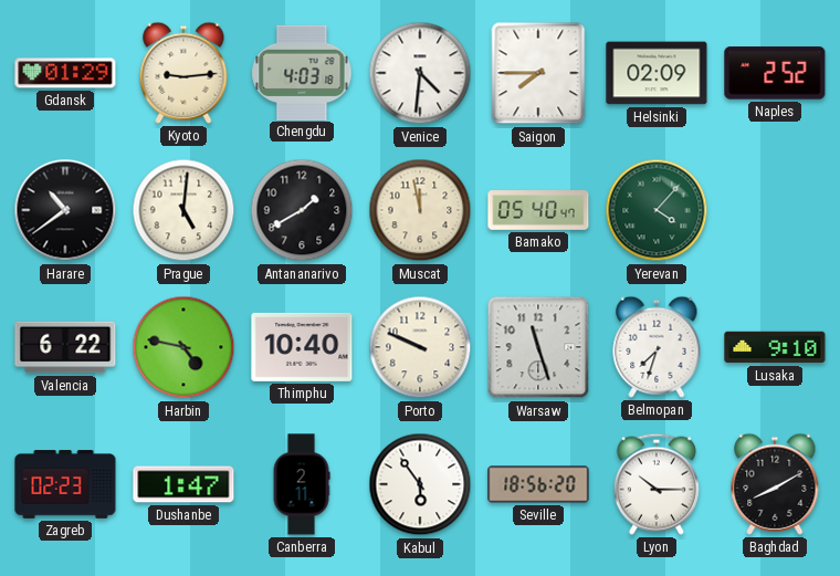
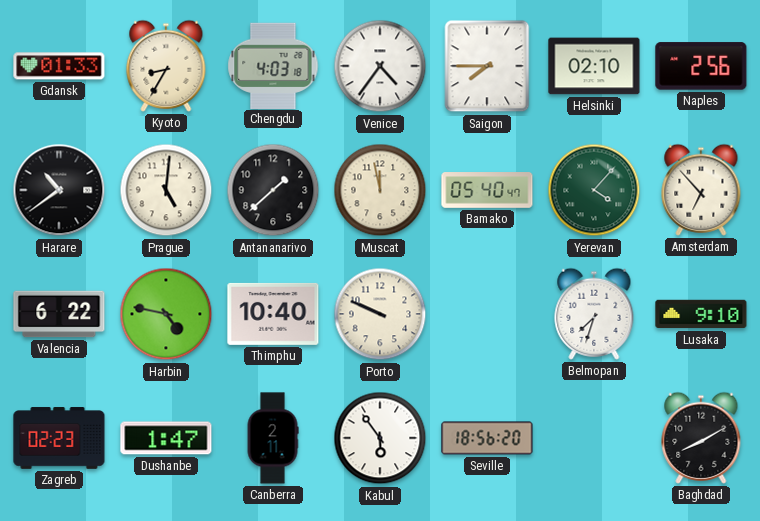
Gdansk: 01:29 -> 01:33
Kyoto: 9:14 -> 8:35
Venice: 4:31 -> 4:36
Helsinki: 02:09 -> 02:10
Naples: 2:52 -> 2:56
Antananarivo: 1:40 -> 1:38
Amsterdam: none -> 6:53
Warsaw: 11:27 -> none
Lyon: 10:15 -> none
